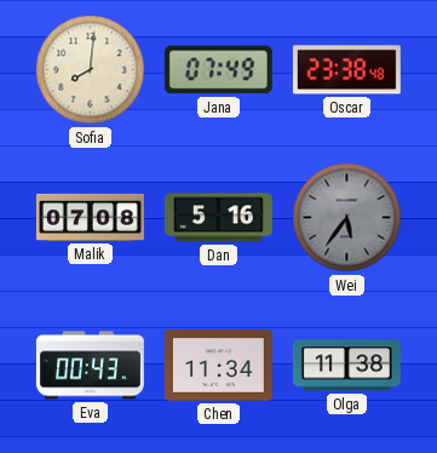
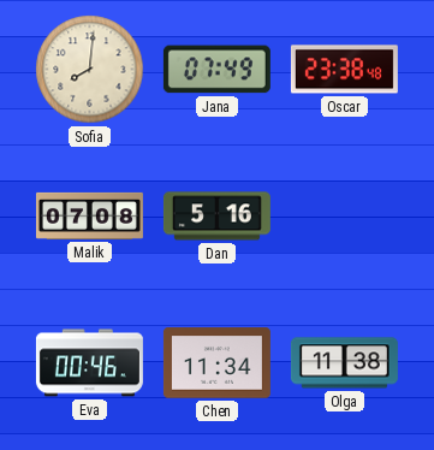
Wei: 5:36 -> none
Eva: 00:43 -> 00:46
